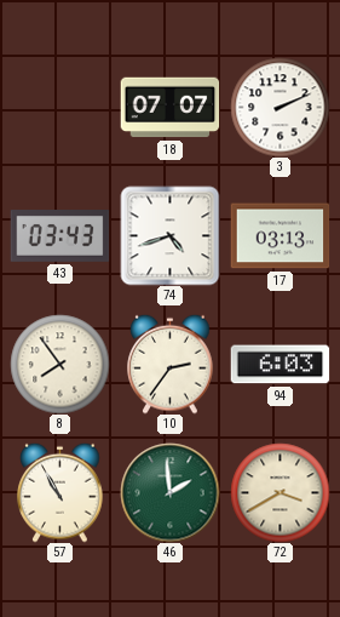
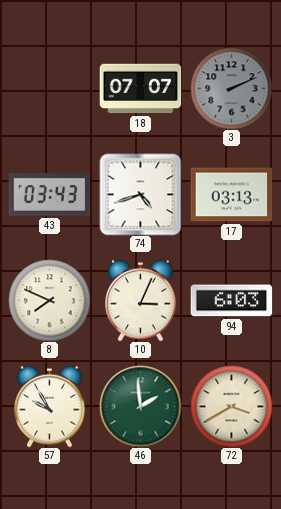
3 dial: white -> grey
8: 7:54 -> 7:49
10: 2:36 -> 3:04
57: 10:55 -> 9:55
